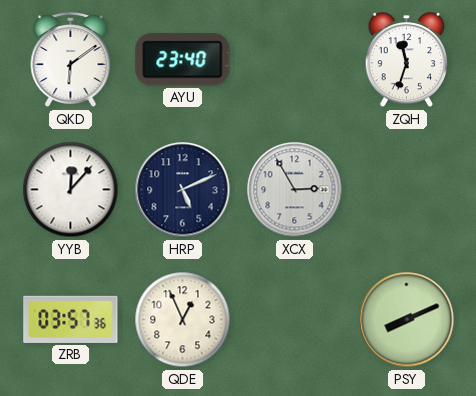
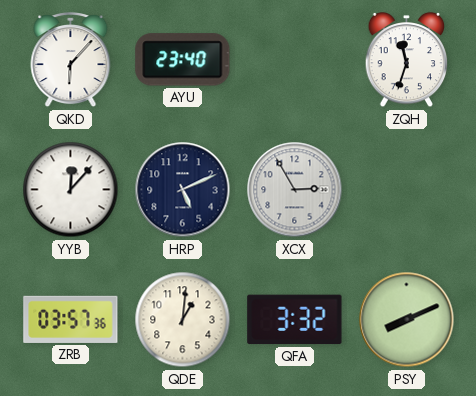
QKD: 6:09 -> 6:07
QDE: 12:56 -> 1:01
QFA: none -> 3:32
